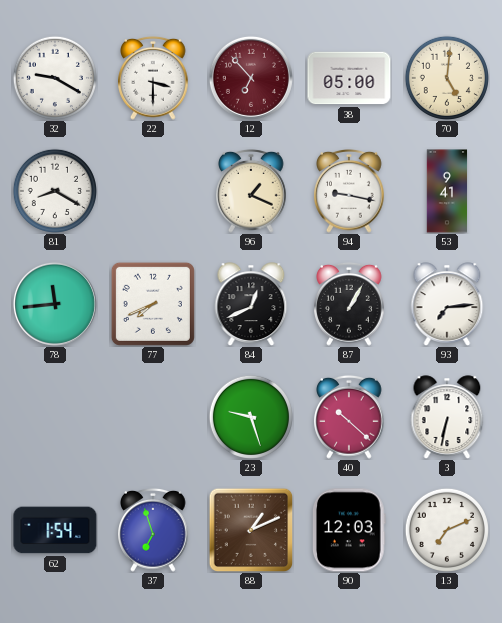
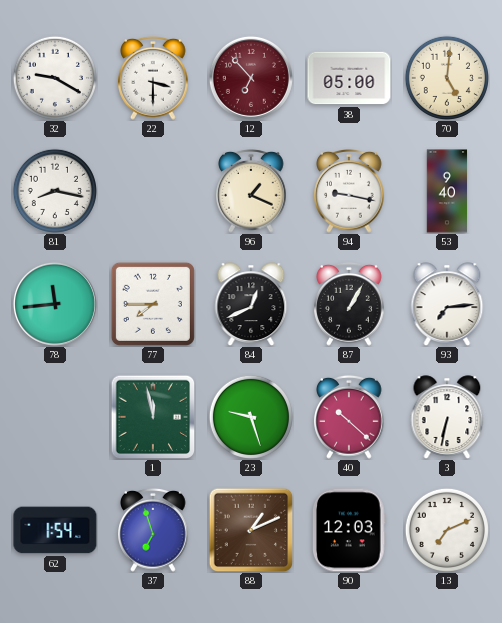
81: 8:20 -> 8:17
53: 9:41 -> 9:40
77: 7:41 -> 7:45
1: none -> 11:58
